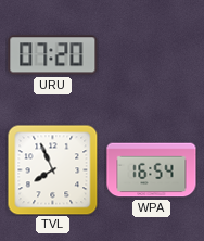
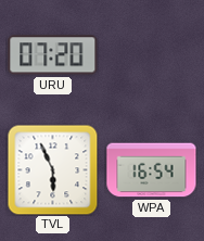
TVL: 7:56 -> 5:56
